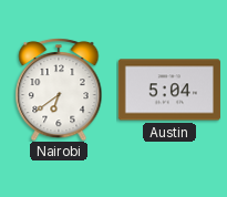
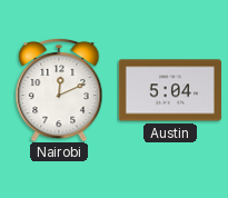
Nairobi: 6:39 -> 12:11
